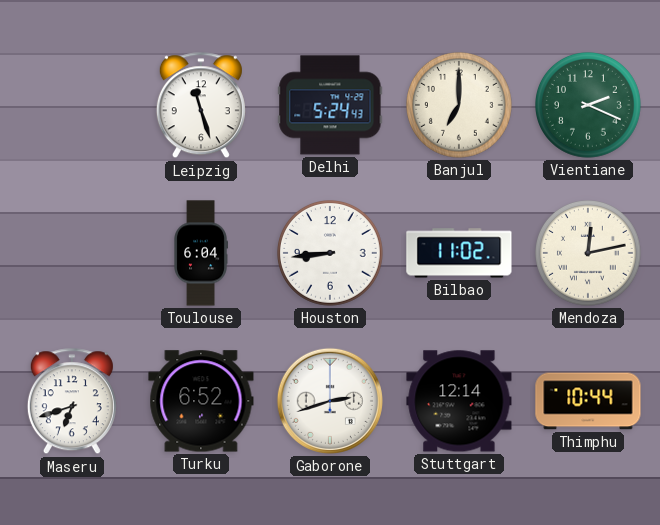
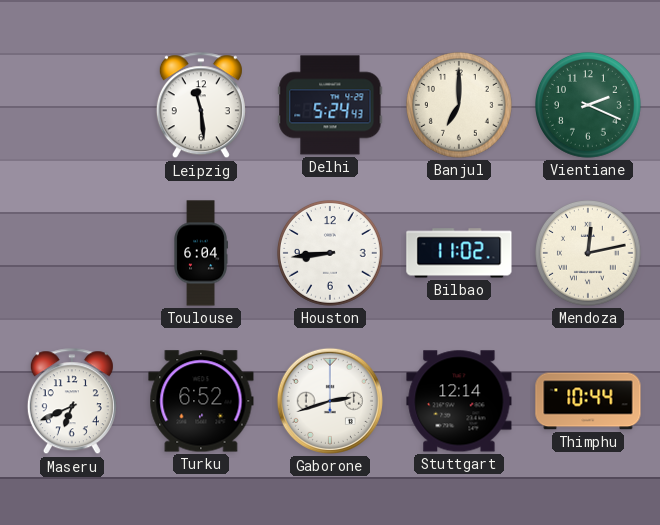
Leipzig: 11:27 -> 11:29
Maseru: 6:42 -> 6:41
